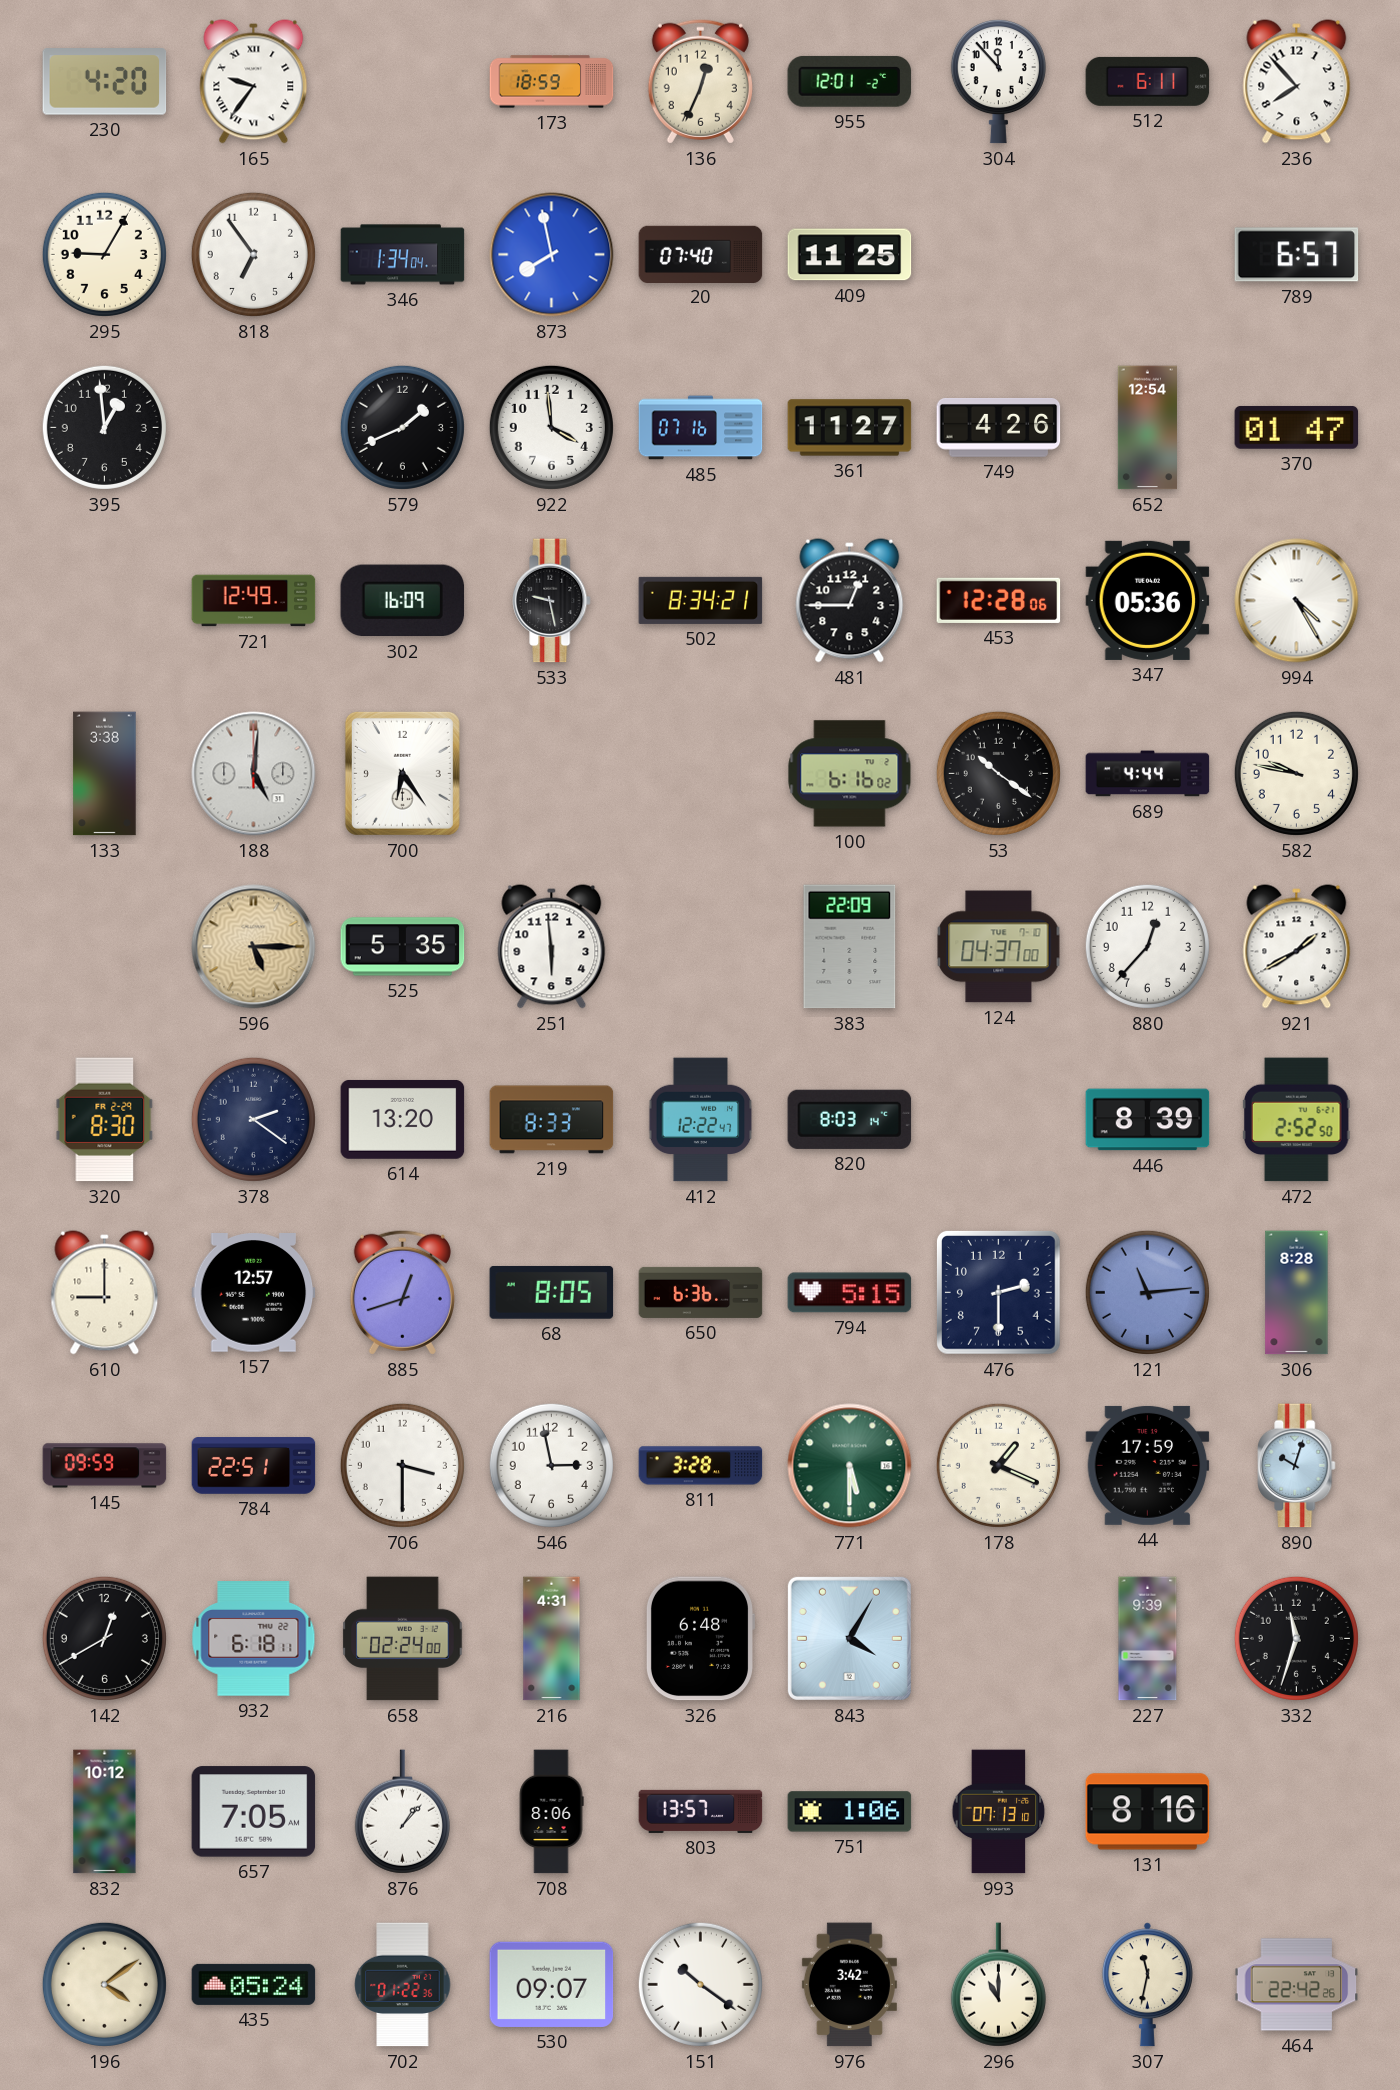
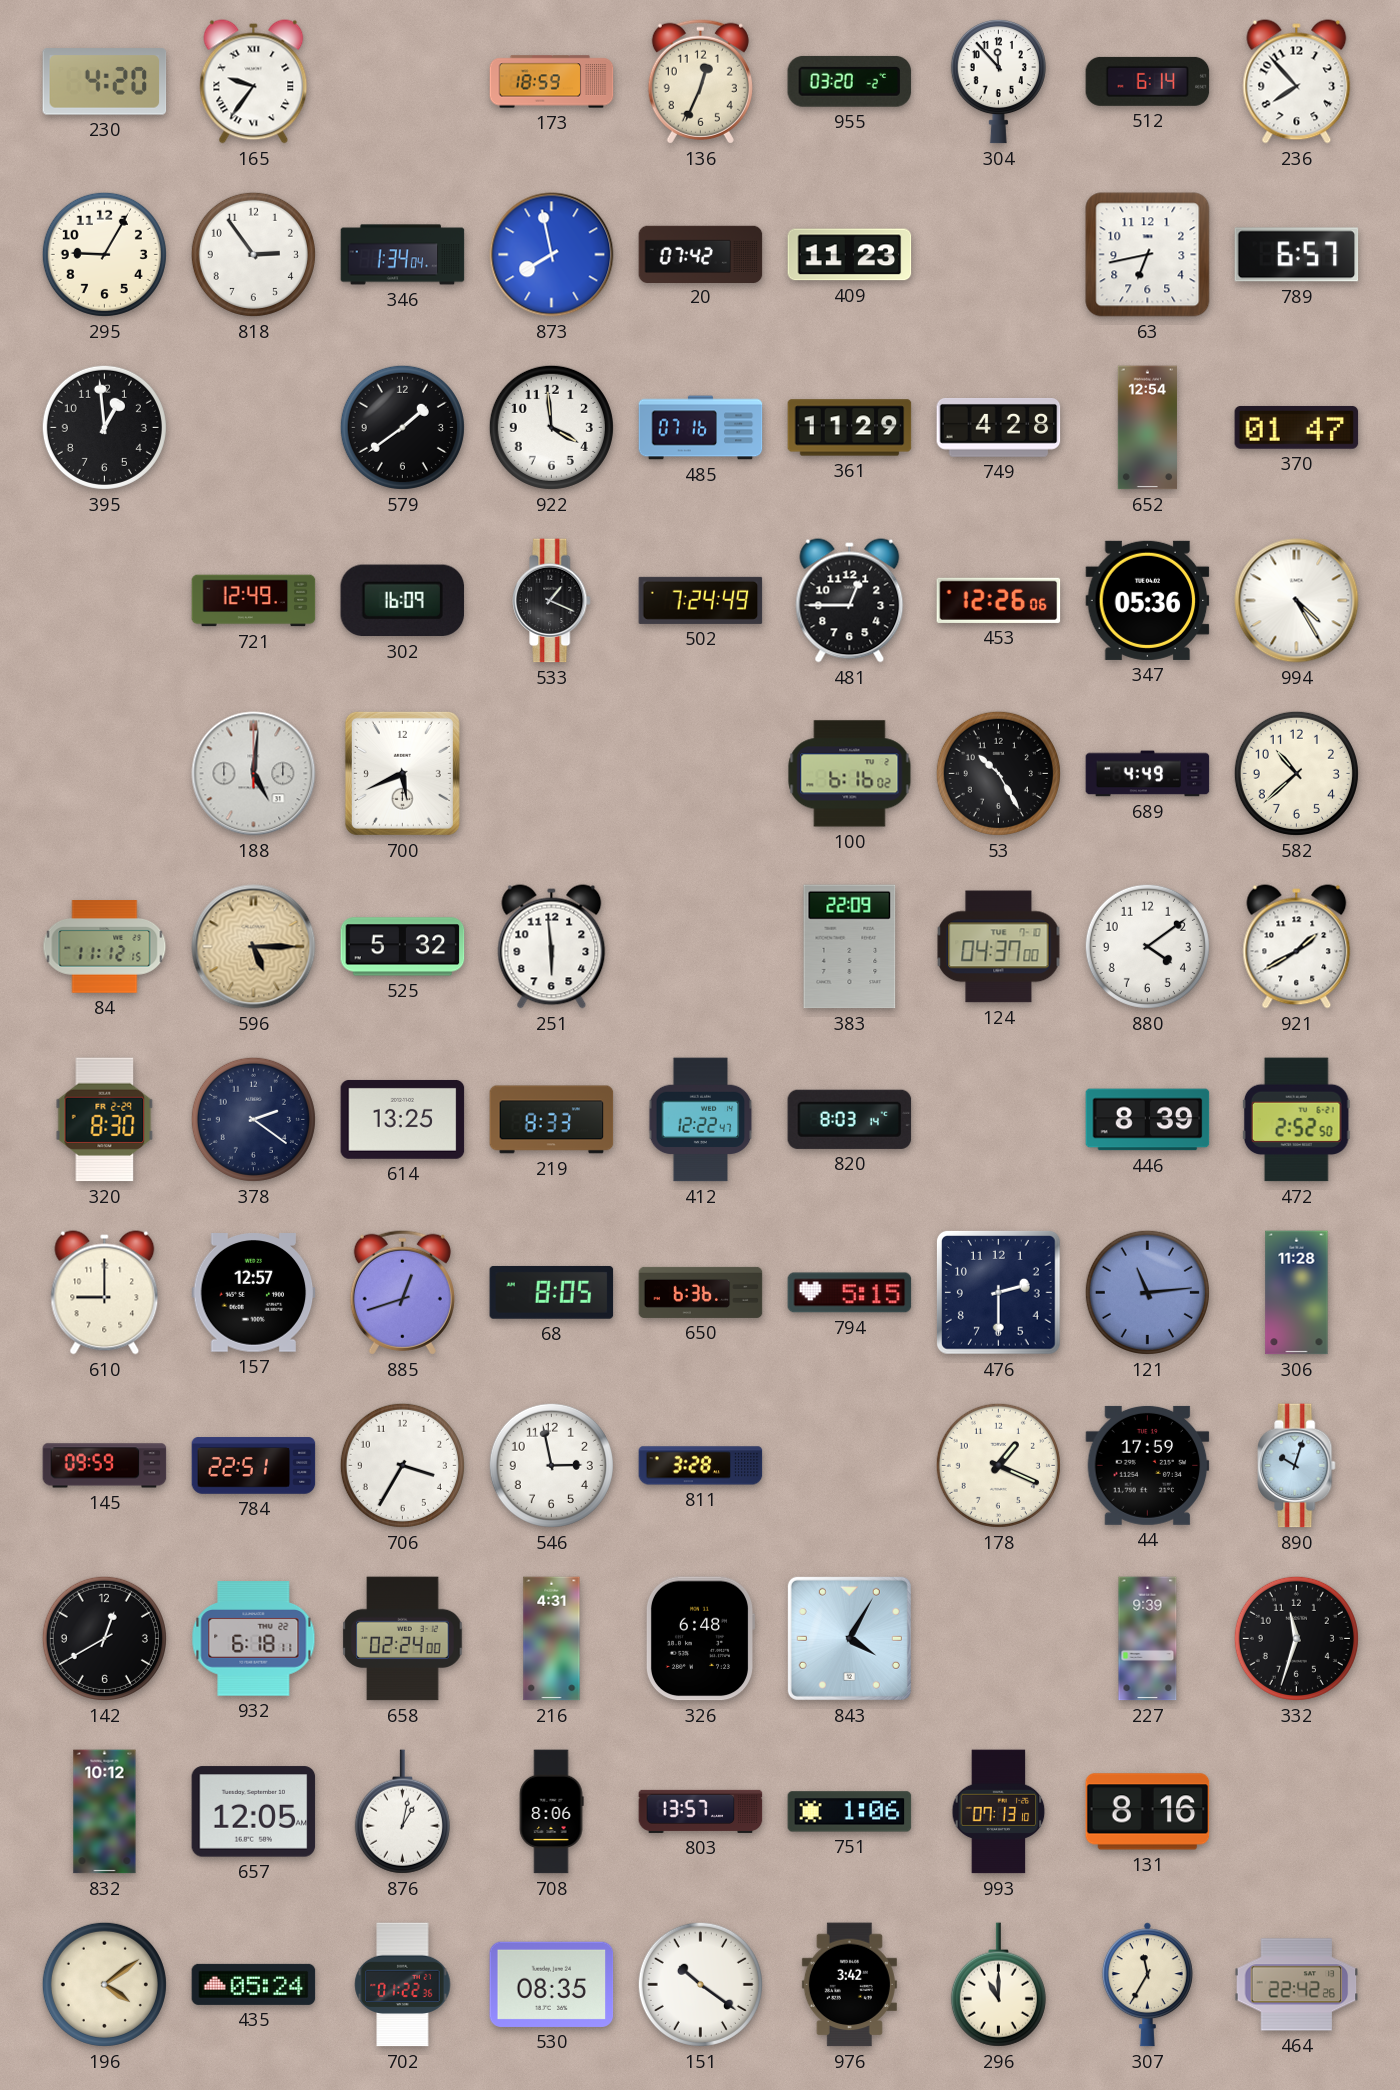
955: 12:01 -> 03:20
512: 6:11 -> 6:14
818: 6:54 -> 2:54
20: 07:40 -> 07:42
409: 11:25 -> 11:23
63: none -> 6:43
579: 1:41 -> 1:39
361: 11:27 -> 11:29
749: 4:26 -> 4:28
533: 9:28 -> 1:19
502: 8:34 -> 7:24
453: 12:28 -> 12:26
133: 3:38 -> none
700: 6:24 -> 5:41
53: 10:21 -> 10:25
689: 4:44 -> 4:49
582: 9:47 -> 10:38
84: none -> 11:12
525: 5:35 -> 5:32
880: 12:37 -> 4:09
614: 13:20 -> 13:25
306: 8:28 -> 11:28
706: 3:30 -> 3:35
771: 5:30 -> none
657: 7:05 -> 12:05
876: 1:07 -> 1:02
530: 09:07 -> 08:35
307: 11:32 -> 11:35
